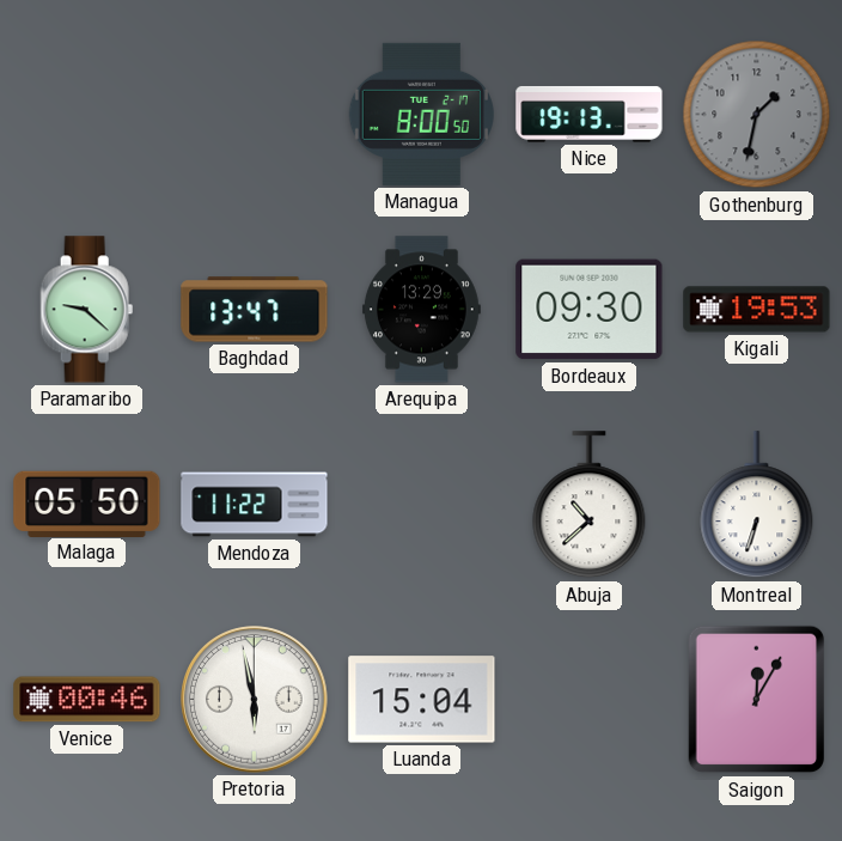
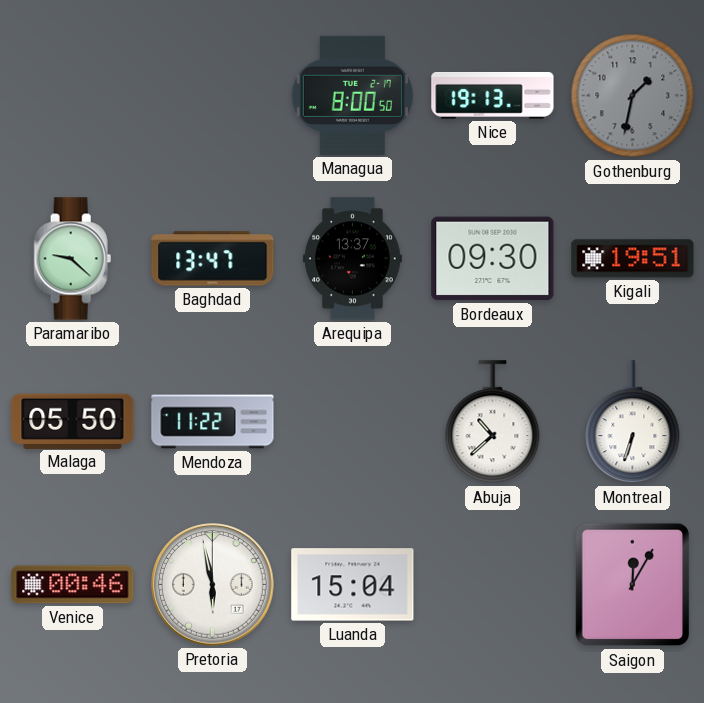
Arequipa: 13:29 -> 13:37
Kigali: 19:53 -> 19:51
